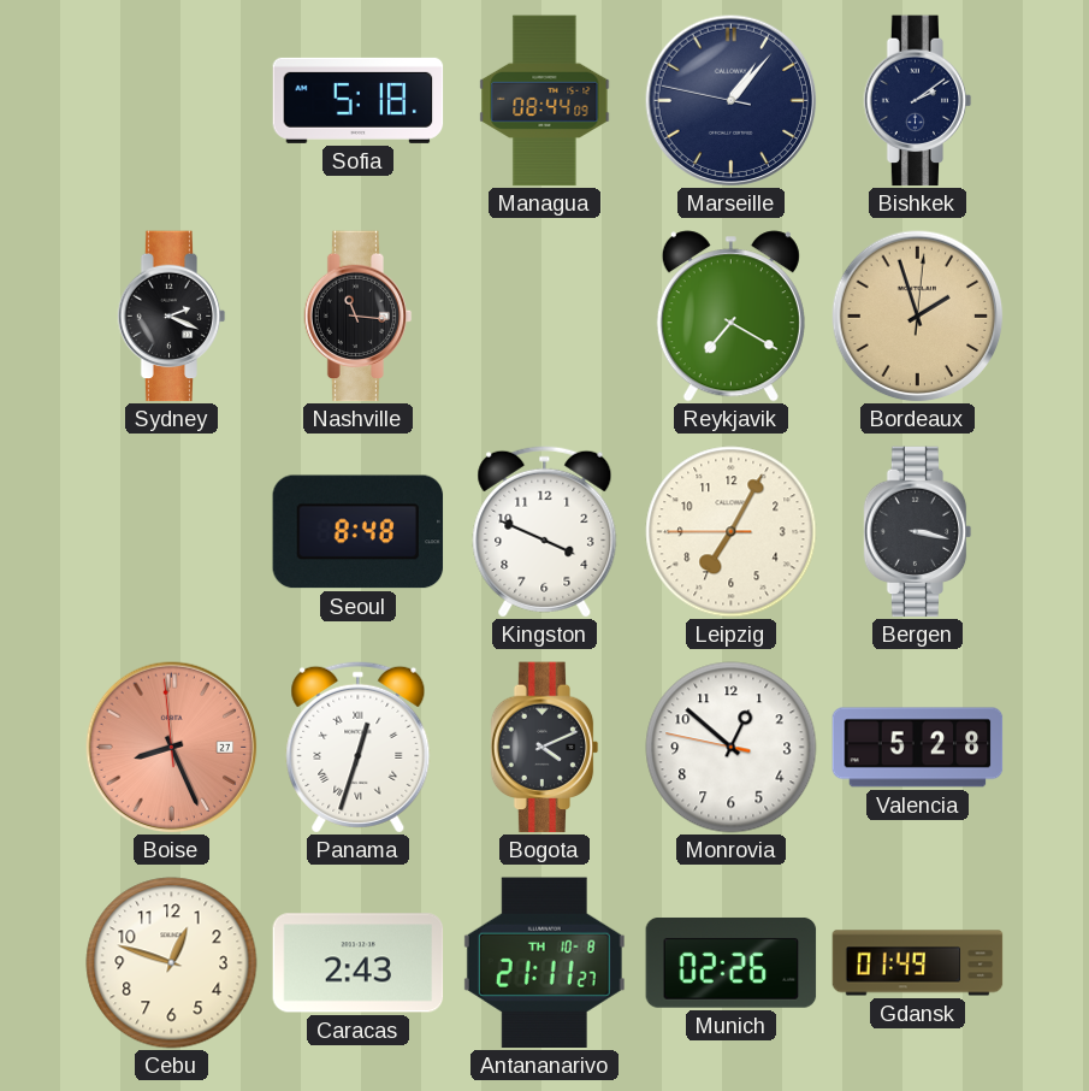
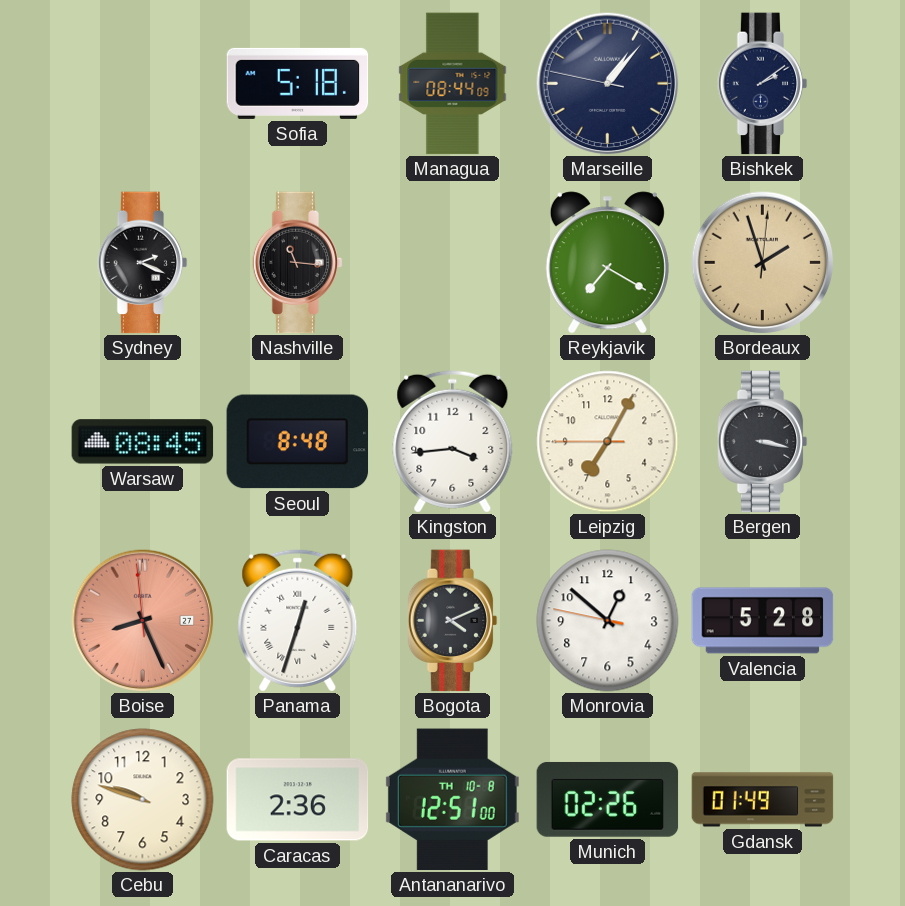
Warsaw: none -> 08:45
Kingston: 3:49 -> 3:44
Cebu: 12:48 -> 9:48
Caracas: 2:43 -> 2:36
Antananarivo: 21:11 -> 12:51
